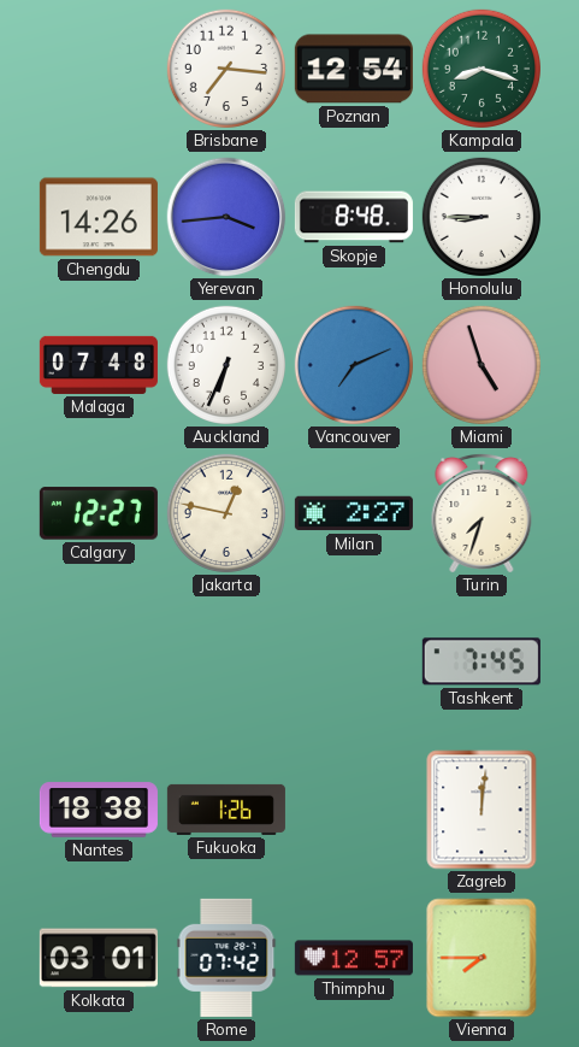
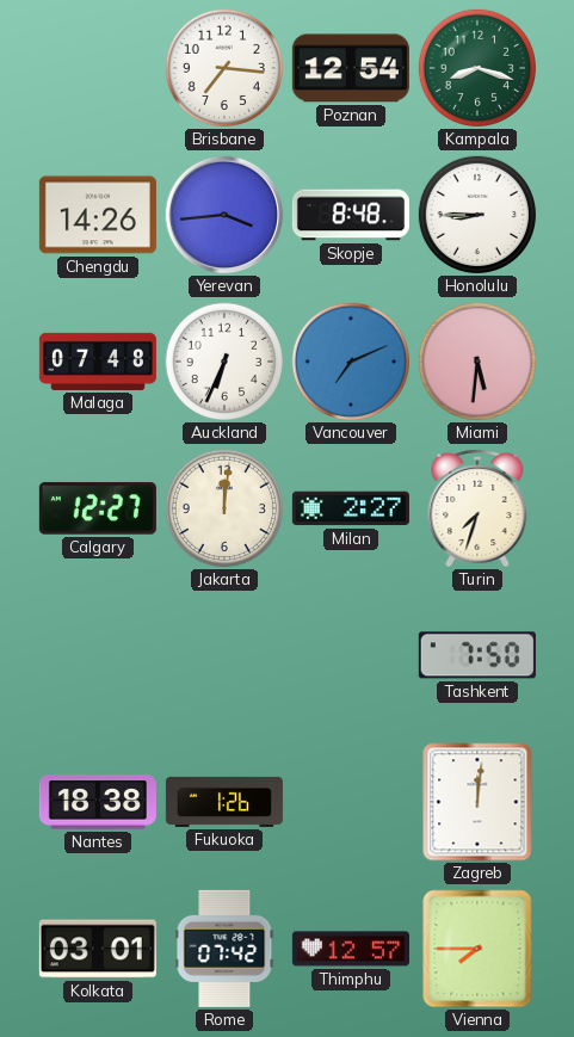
Miami: 4:57 -> 5:31
Jakarta: 12:47 -> 12:01
Tashkent: 7:45 -> 7:50
